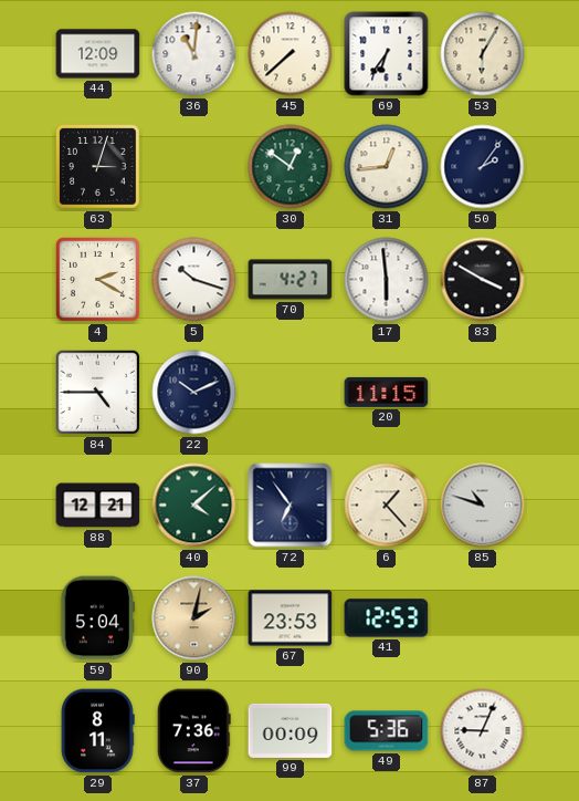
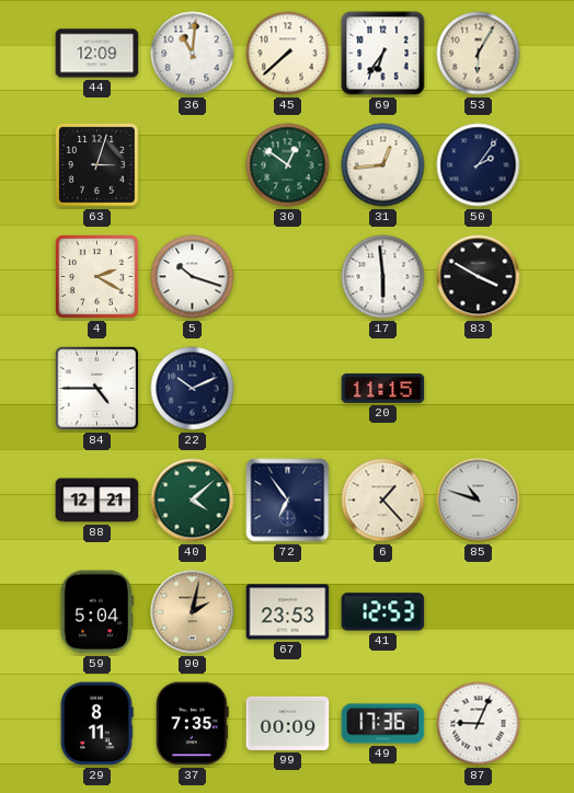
70: 4:27 -> none
37: 7:36 -> 7:35
49: 5:36 -> 17:36
